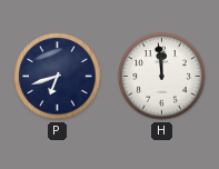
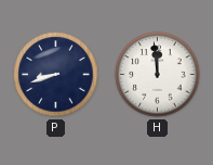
P: 6:42 -> 8:42
